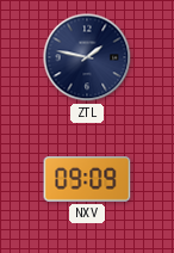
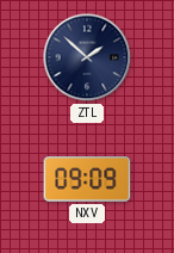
ZTL: 1:47 -> 1:52
